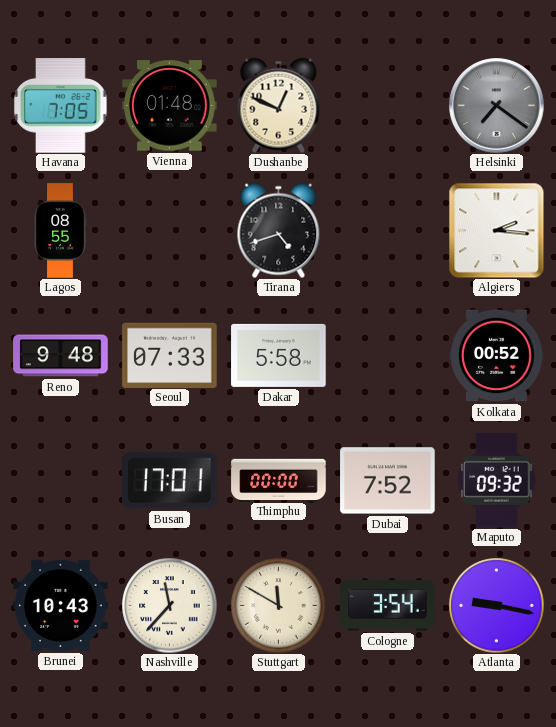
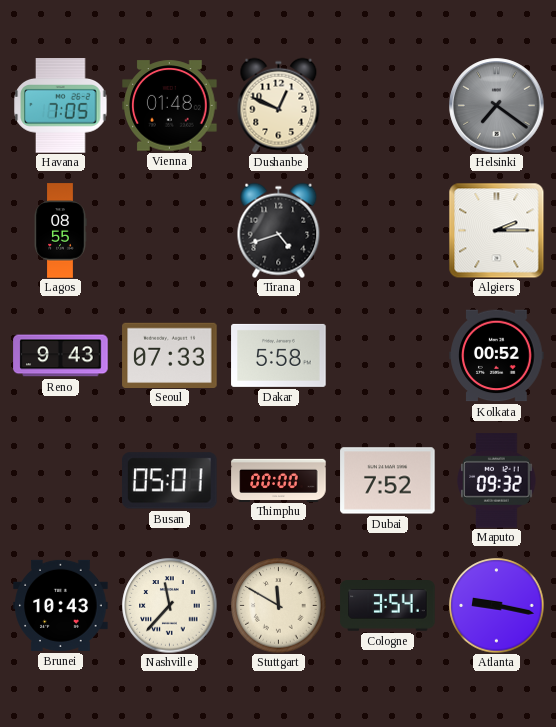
Algiers: 2:16 -> 2:15
Reno: 9:48 -> 9:43
Busan: 17:01 -> 05:01
